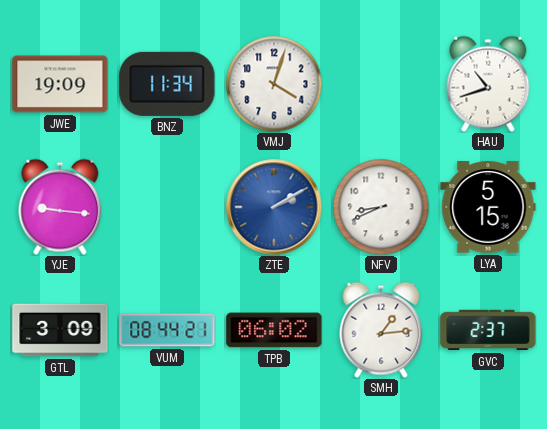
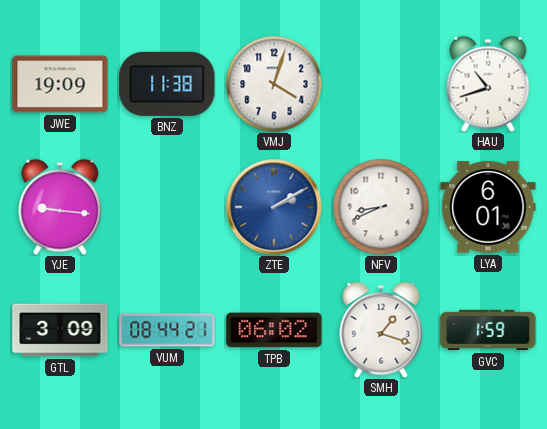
BNZ: 11:34 -> 11:38
LYA: 5:15 -> 6:01
SMH: 1:14 -> 1:18
GVC: 2:37 -> 1:59
